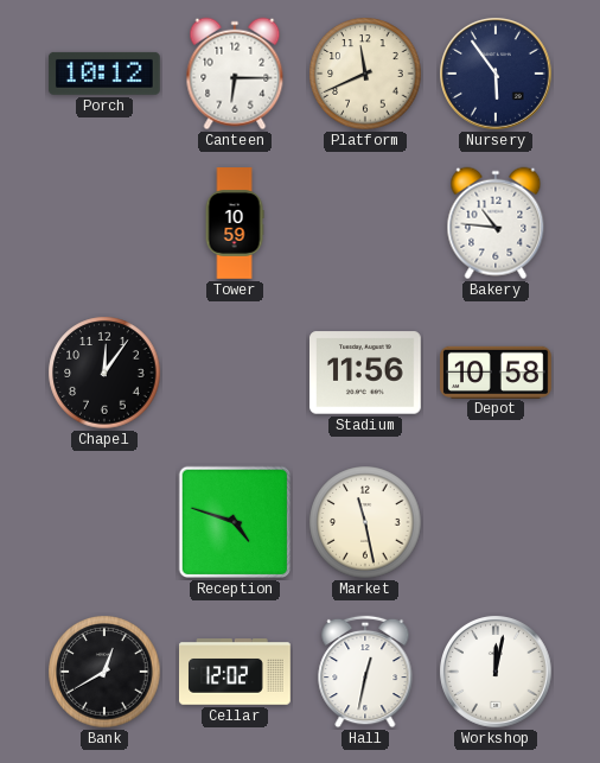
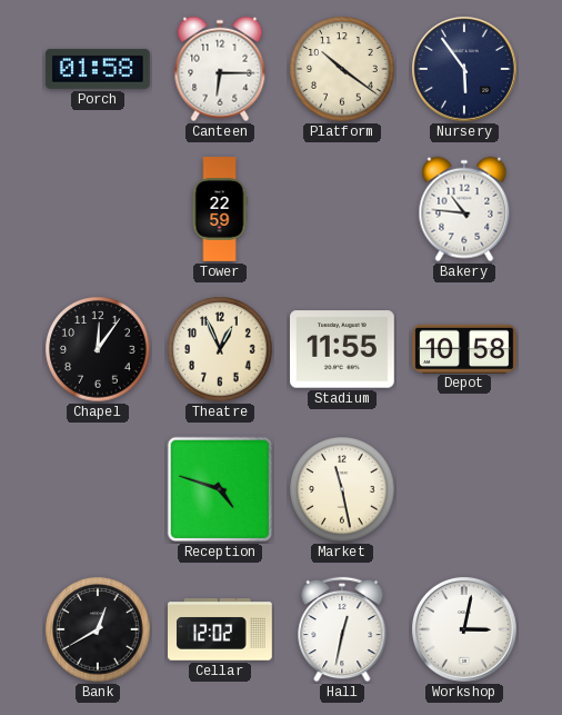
Porch: 10:12 -> 01:58
Platform: 11:41 -> 10:21
Tower: 10:59 -> 22:59
Theatre: none -> 12:56
Stadium: 11:56 -> 11:55
Workshop: 12:02 -> 3:02
